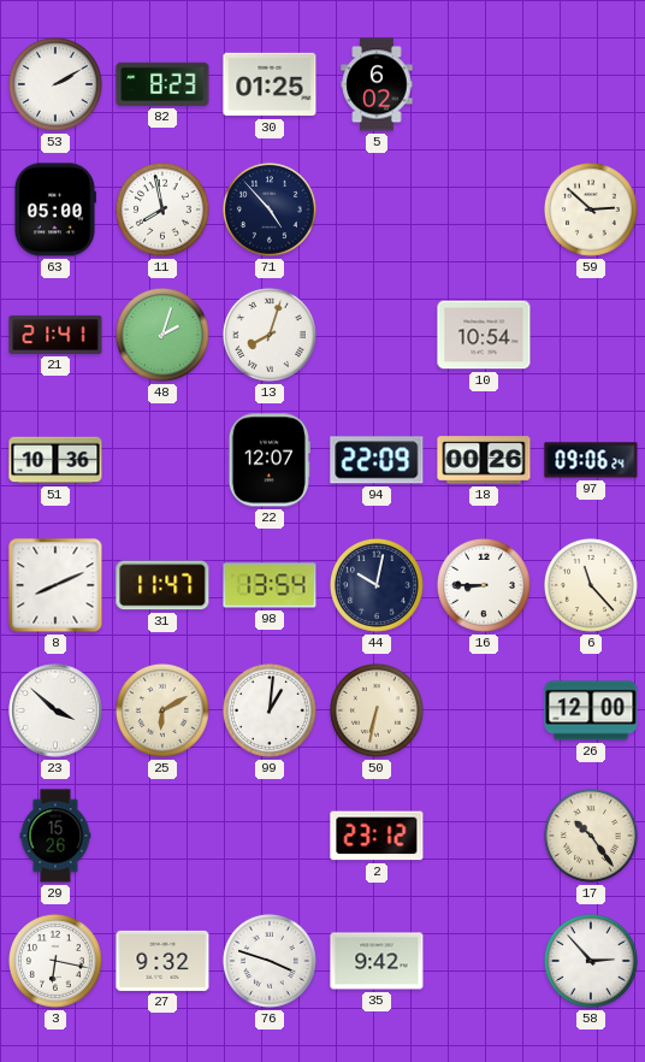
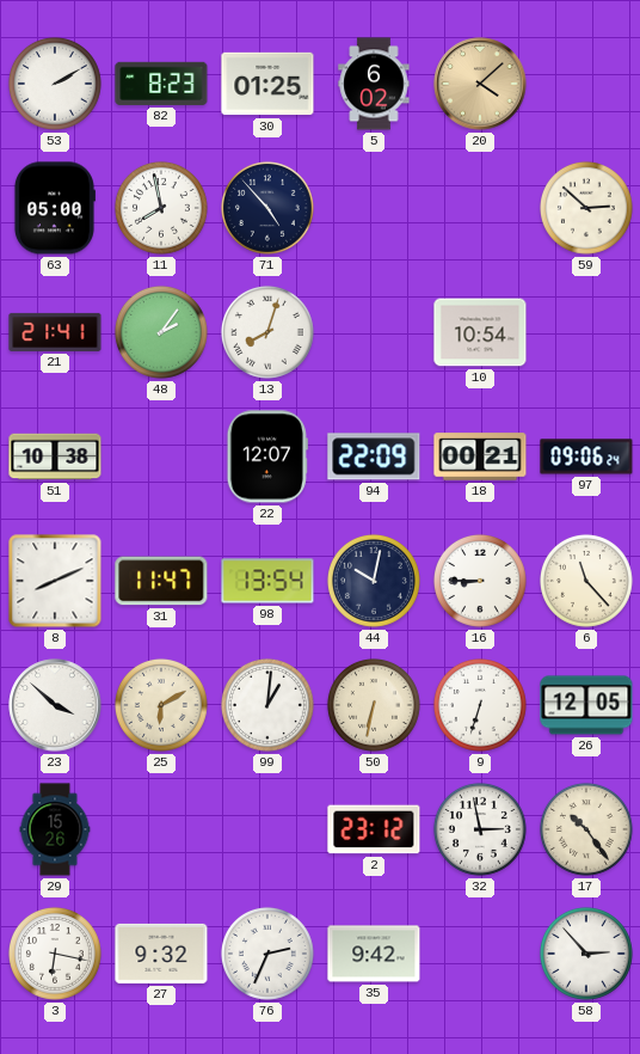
20: none -> 4:08
48: 2:03 -> 2:06
51: 10:36 -> 10:38
18: 00:26 -> 00:21
9: none -> 6:33
26: 12:00 -> 12:05
32: none -> 2:58
76: 3:48 -> 2:34
